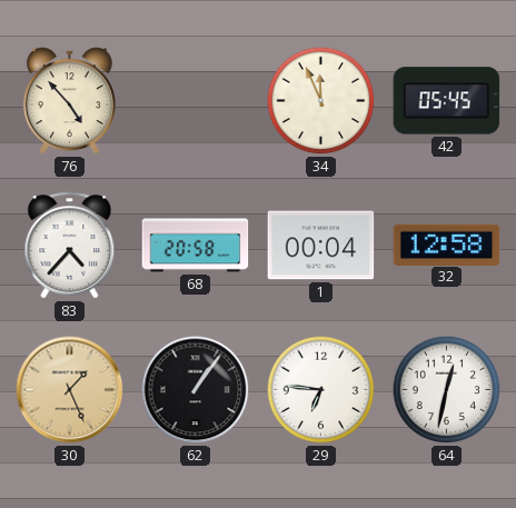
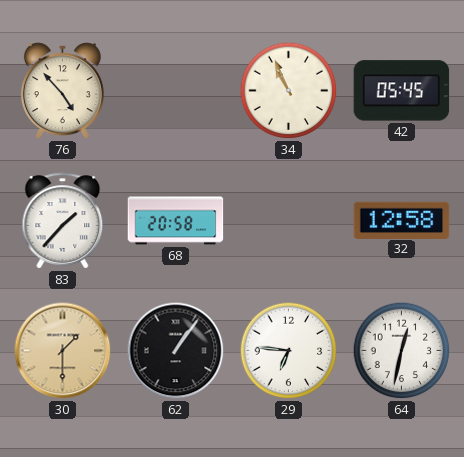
34: 11:56 -> 10:56
83: 4:37 -> 1:37
1: 00:04 -> none
30: 1:26 -> 1:30
